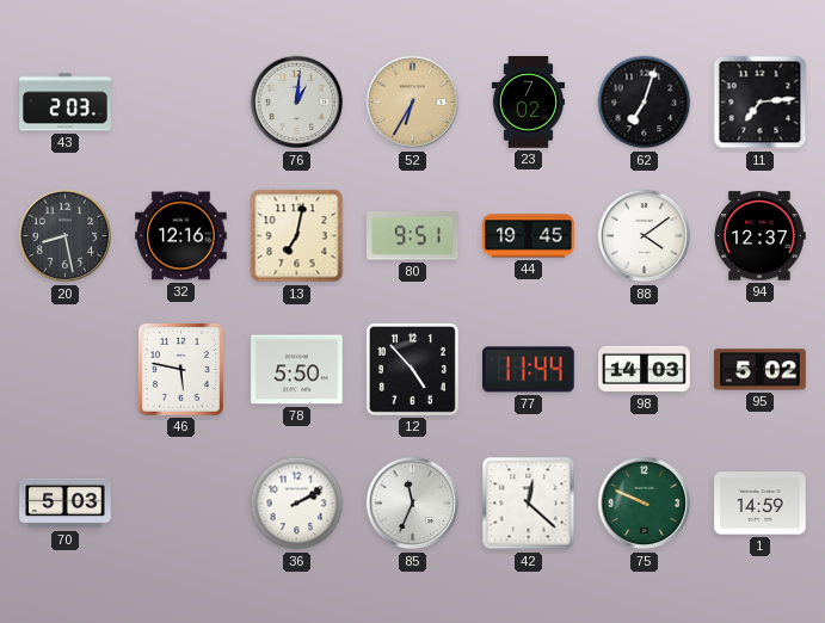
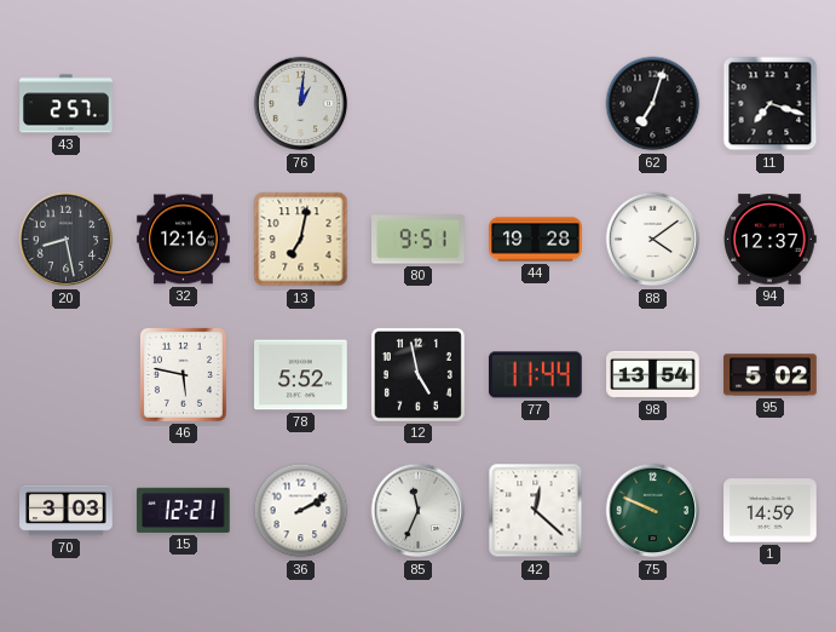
43: 2:03 -> 2:57
52: 6:35 -> none
23: 7:02 -> none
11: 7:14 -> 7:18
44: 19:45 -> 19:28
78: 5:50 -> 5:52
12: 4:53 -> 4:58
98: 14:03 -> 13:54
70: 5:03 -> 3:03
15: none -> 12:21
